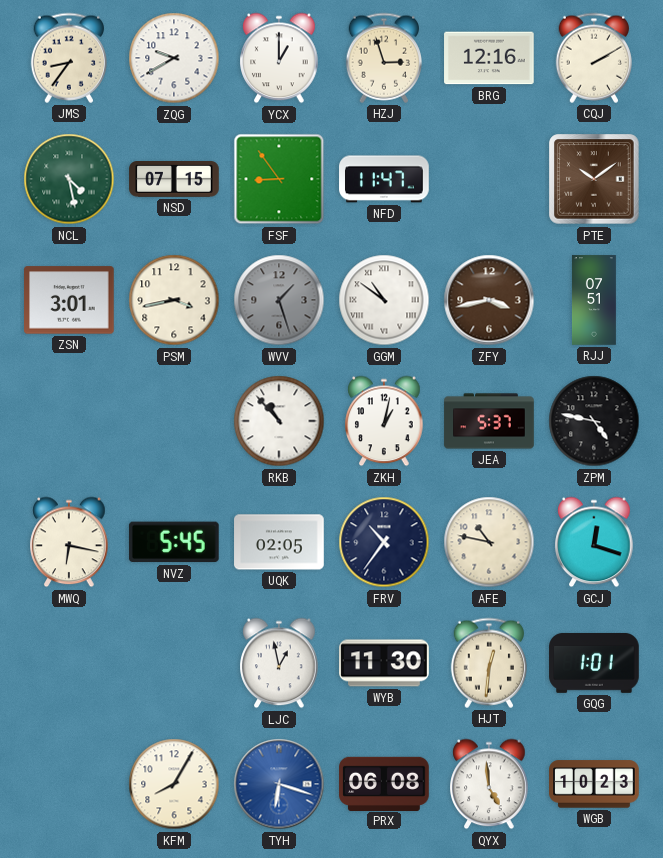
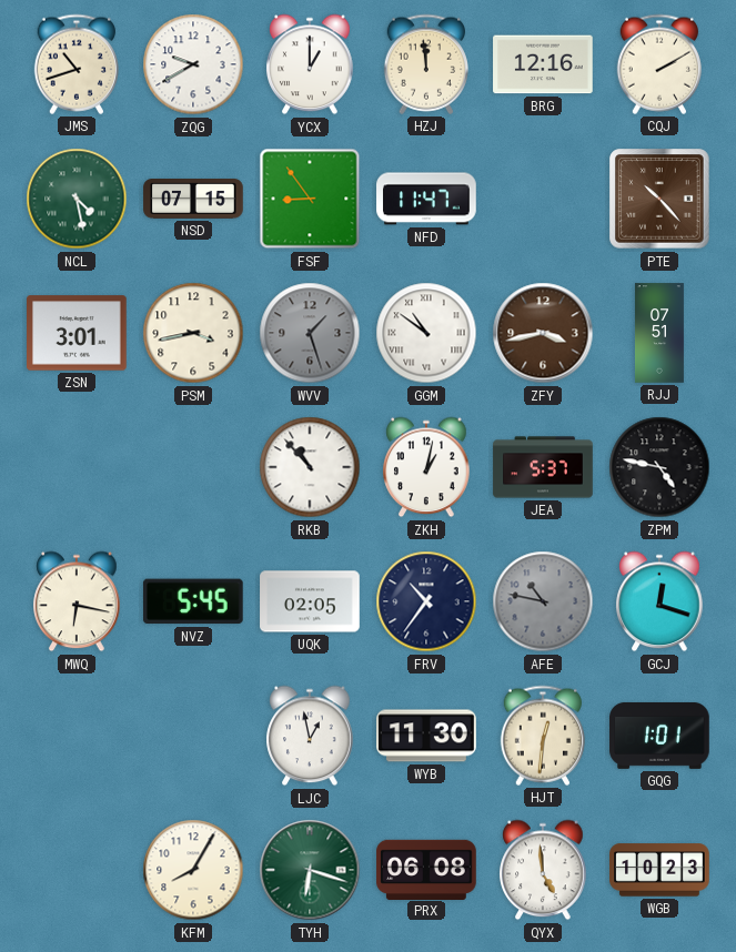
JMS: 8:36 -> 10:42
HZJ: 2:57 -> 11:59
PTE: 10:09 -> 10:23
AFE dial: cream -> grey
TYH dial: blue -> green
